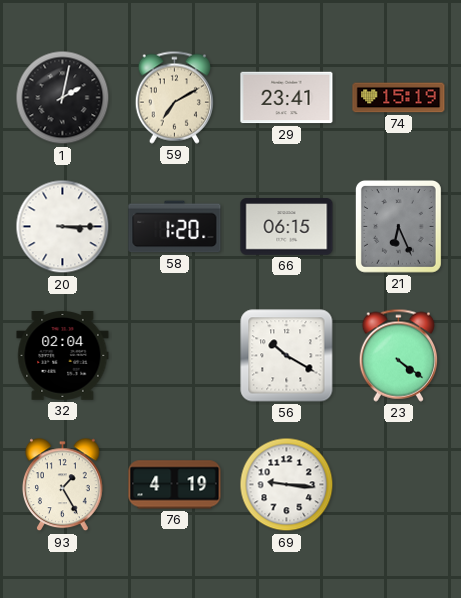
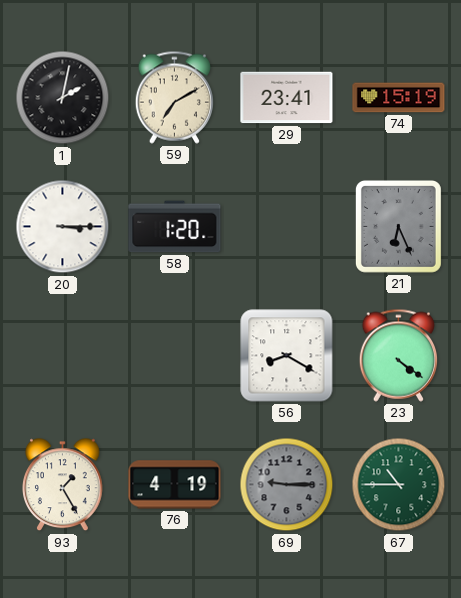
66: 06:15 -> none
32: 02:04 -> none
56: 10:20 -> 8:20
69: 9:16 -> 9:15
69 dial: white -> grey
67: none -> 10:45
